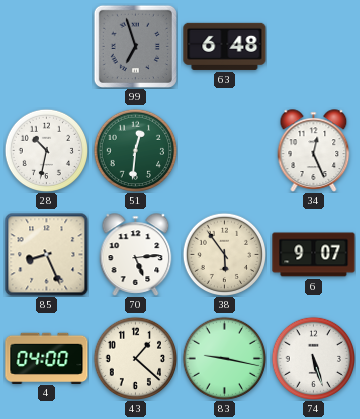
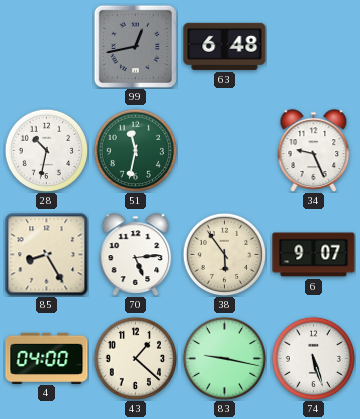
99: 6:57 -> 12:43
51: 12:31 -> 11:32
34: 12:26 -> 9:26
85: 8:26 -> 8:25
